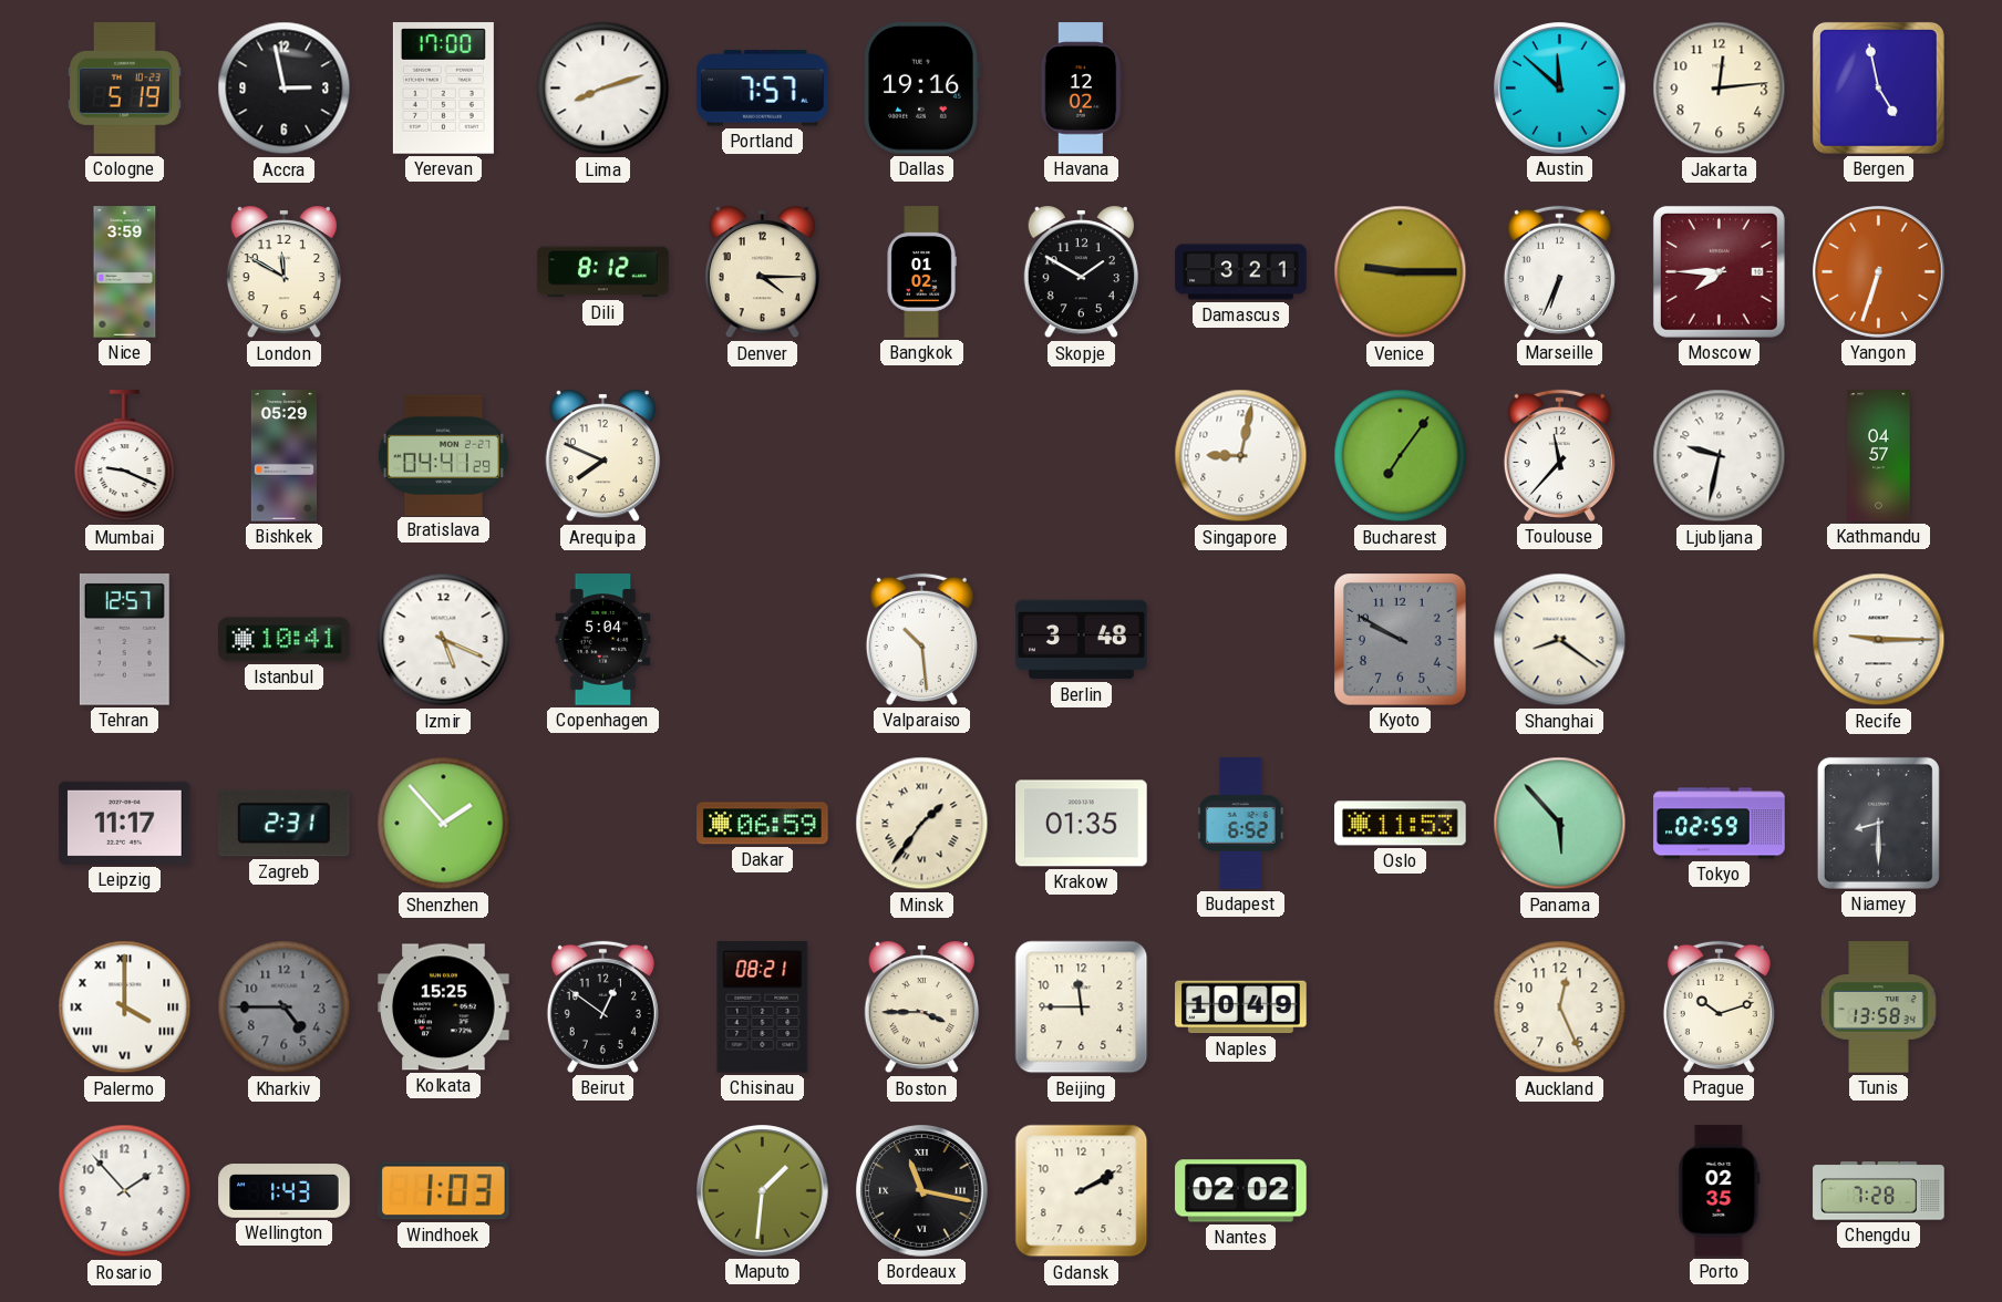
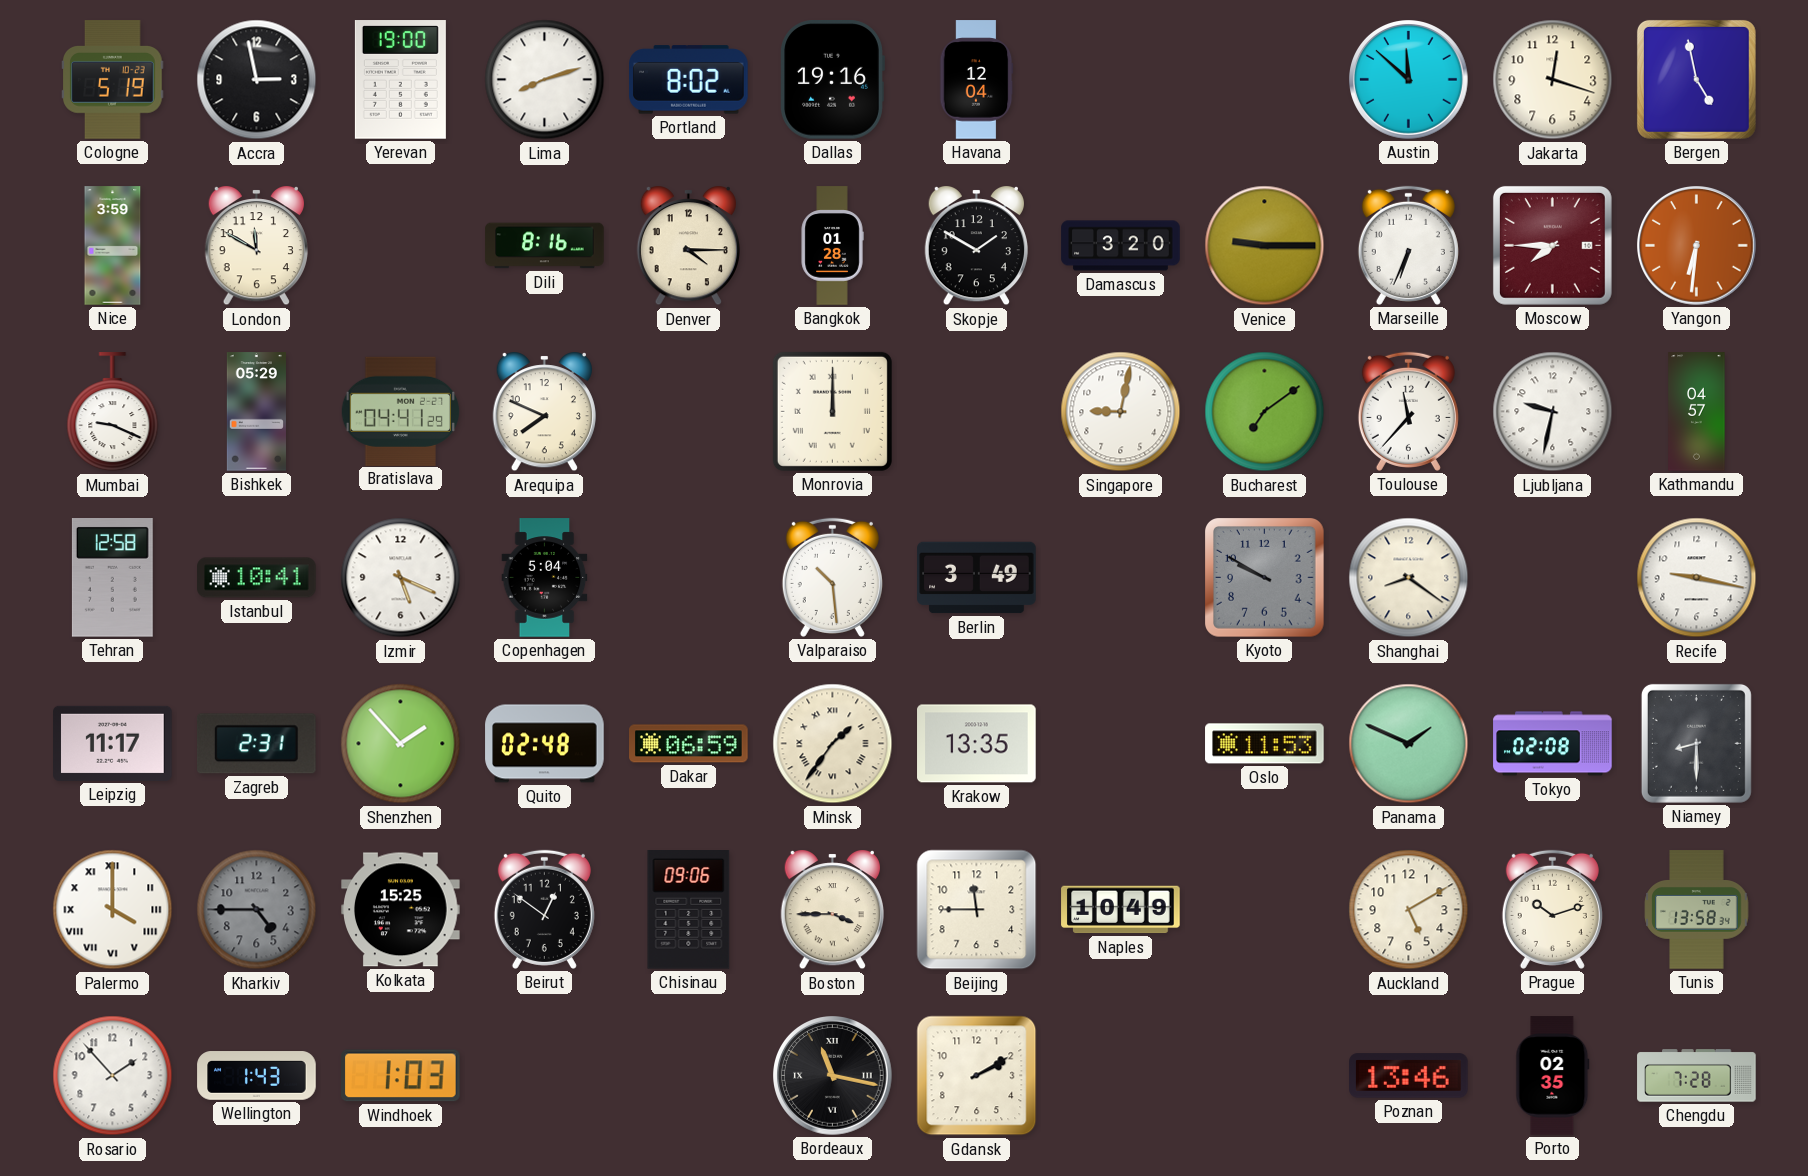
Yerevan: 17:00 -> 19:00
Portland: 7:57 -> 8:02
Havana: 12:02 -> 12:04
Jakarta: 12:14 -> 12:18
Dili: 8:12 -> 8:16
Bangkok: 01:02 -> 01:28
Damascus: 3:21 -> 3:20
Yangon: 6:33 -> 6:31
Monrovia: none -> 12:00
Bucharest: 7:06 -> 7:09
Tehran: 12:57 -> 12:58
Berlin: 3:48 -> 3:49
Recife: 9:15 -> 9:17
Quito: none -> 02:48
Krakow: 01:35 -> 13:35
Budapest: 6:52 -> none
Panama: 5:53 -> 1:49
Tokyo: 02:59 -> 02:08
Chisinau: 08:21 -> 09:06
Auckland: 12:26 -> 5:10
Maputo: 1:31 -> none
Nantes: 02:02 -> none
Poznan: none -> 13:46
